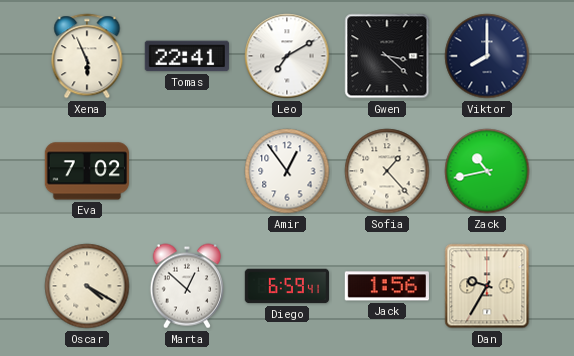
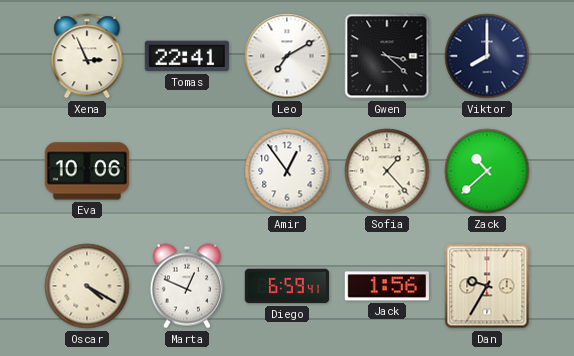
Xena: 5:56 -> 2:56
Eva: 7:02 -> 10:06
Zack: 10:43 -> 10:38
Marta: 12:52 -> 12:49
